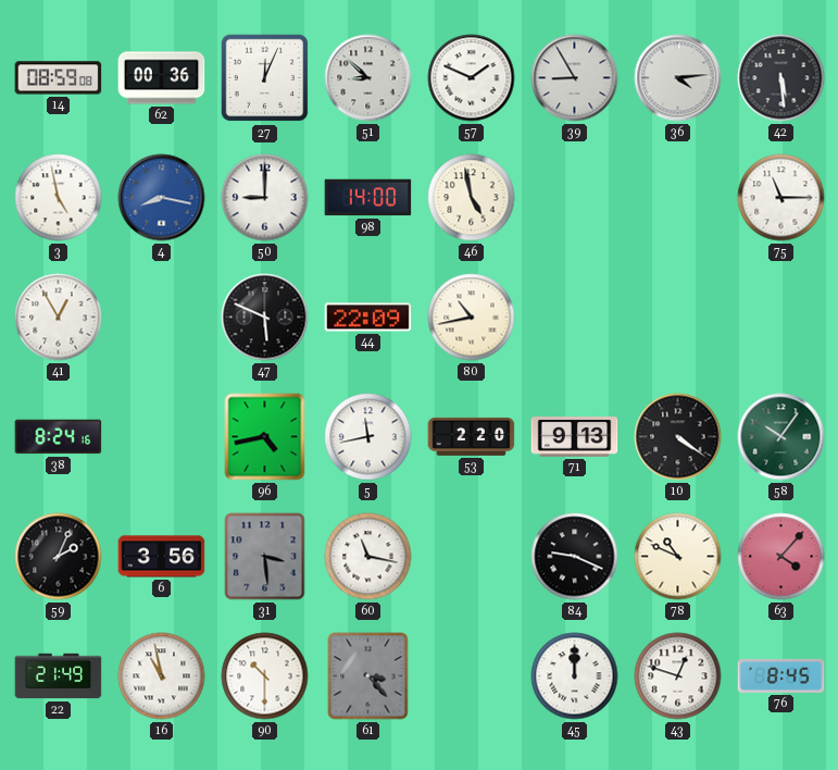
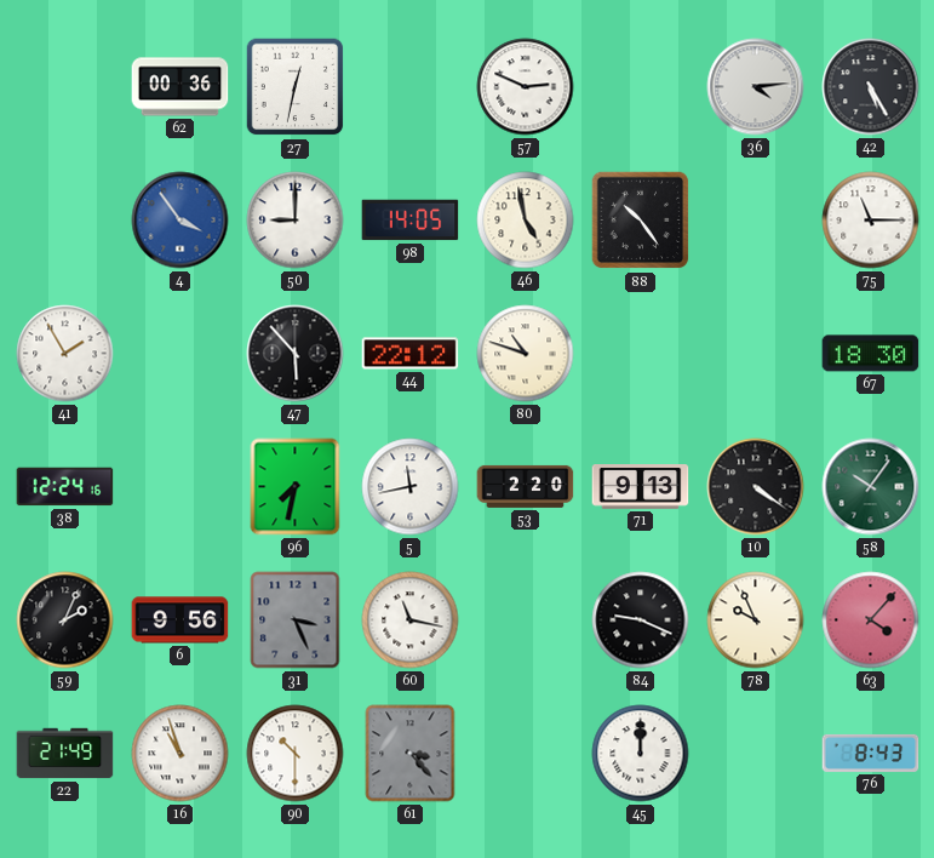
14: 08:59 -> none
27: 12:04 -> 12:32
51: 8:52 -> none
57: 1:49 -> 2:49
39: 8:55 -> none
42: 5:29 -> 5:25
3: 4:58 -> none
4: 8:17 -> 3:54
98: 14:00 -> 14:05
88: none -> 10:24
41: 12:55 -> 1:55
47: 5:49 -> 5:53
44: 22:09 -> 22:12
80: 10:43 -> 10:48
67: none -> 18:30
38: 8:24 -> 12:24
96: 4:43 -> 7:32
6: 3:56 -> 9:56
31: 3:29 -> 3:26
78: 10:49 -> 9:56
16: 10:58 -> 10:57
43: 12:48 -> none
76: 8:45 -> 8:43
